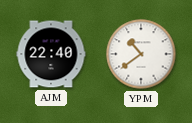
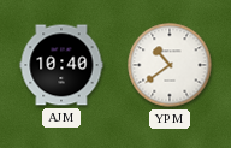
AJM: 22:40 -> 10:40
